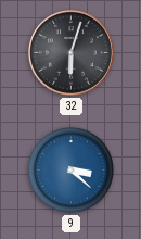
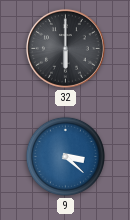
32: 6:03 -> 6:00
